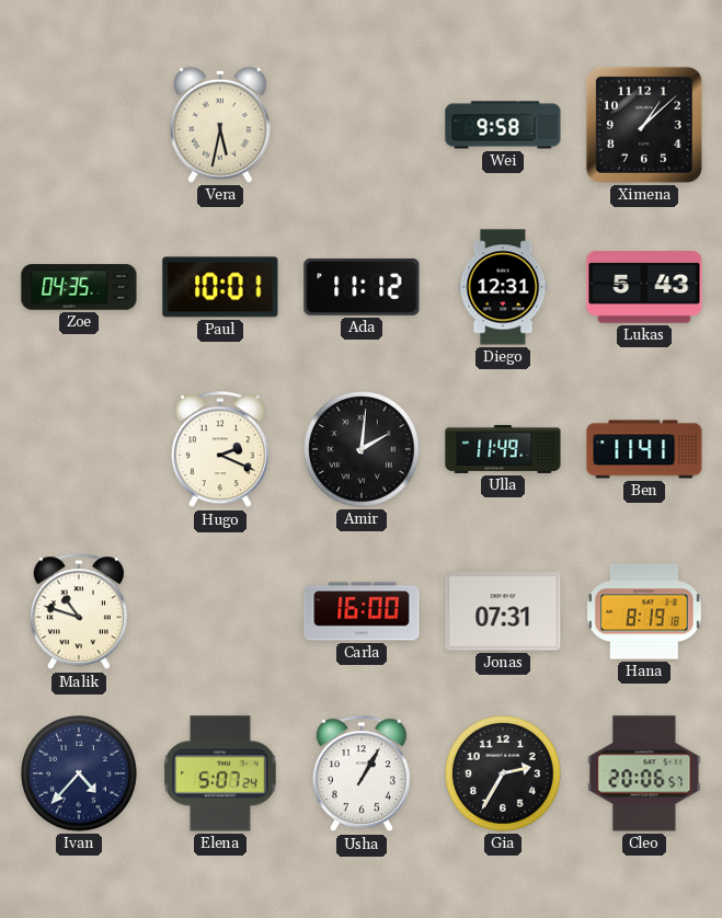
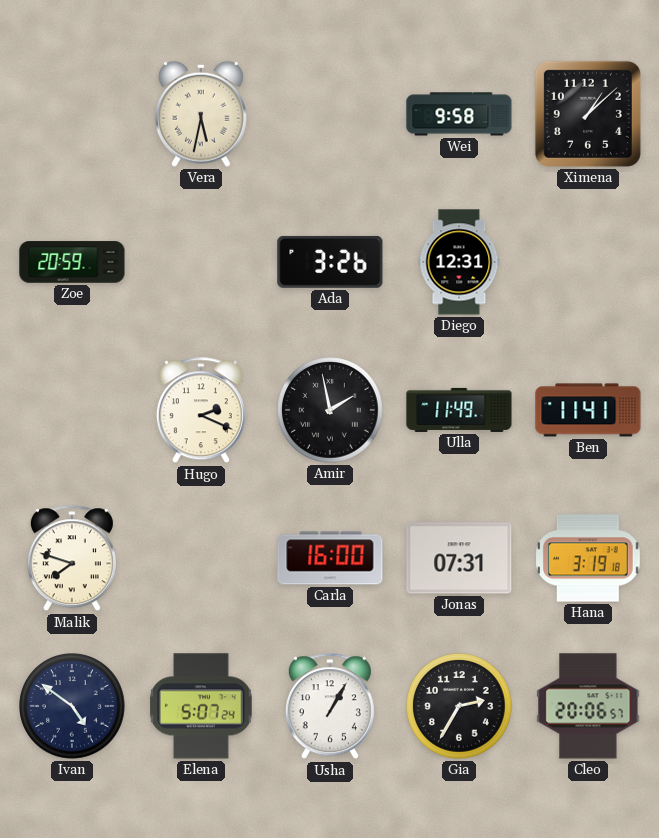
Zoe: 04:35 -> 20:59
Paul: 10:01 -> none
Ada: 11:12 -> 3:26
Lukas: 5:43 -> none
Amir: 2:01 -> 1:58
Malik: 10:48 -> 7:48
Hana: 8:19 -> 3:19
Ivan: 4:37 -> 4:51
